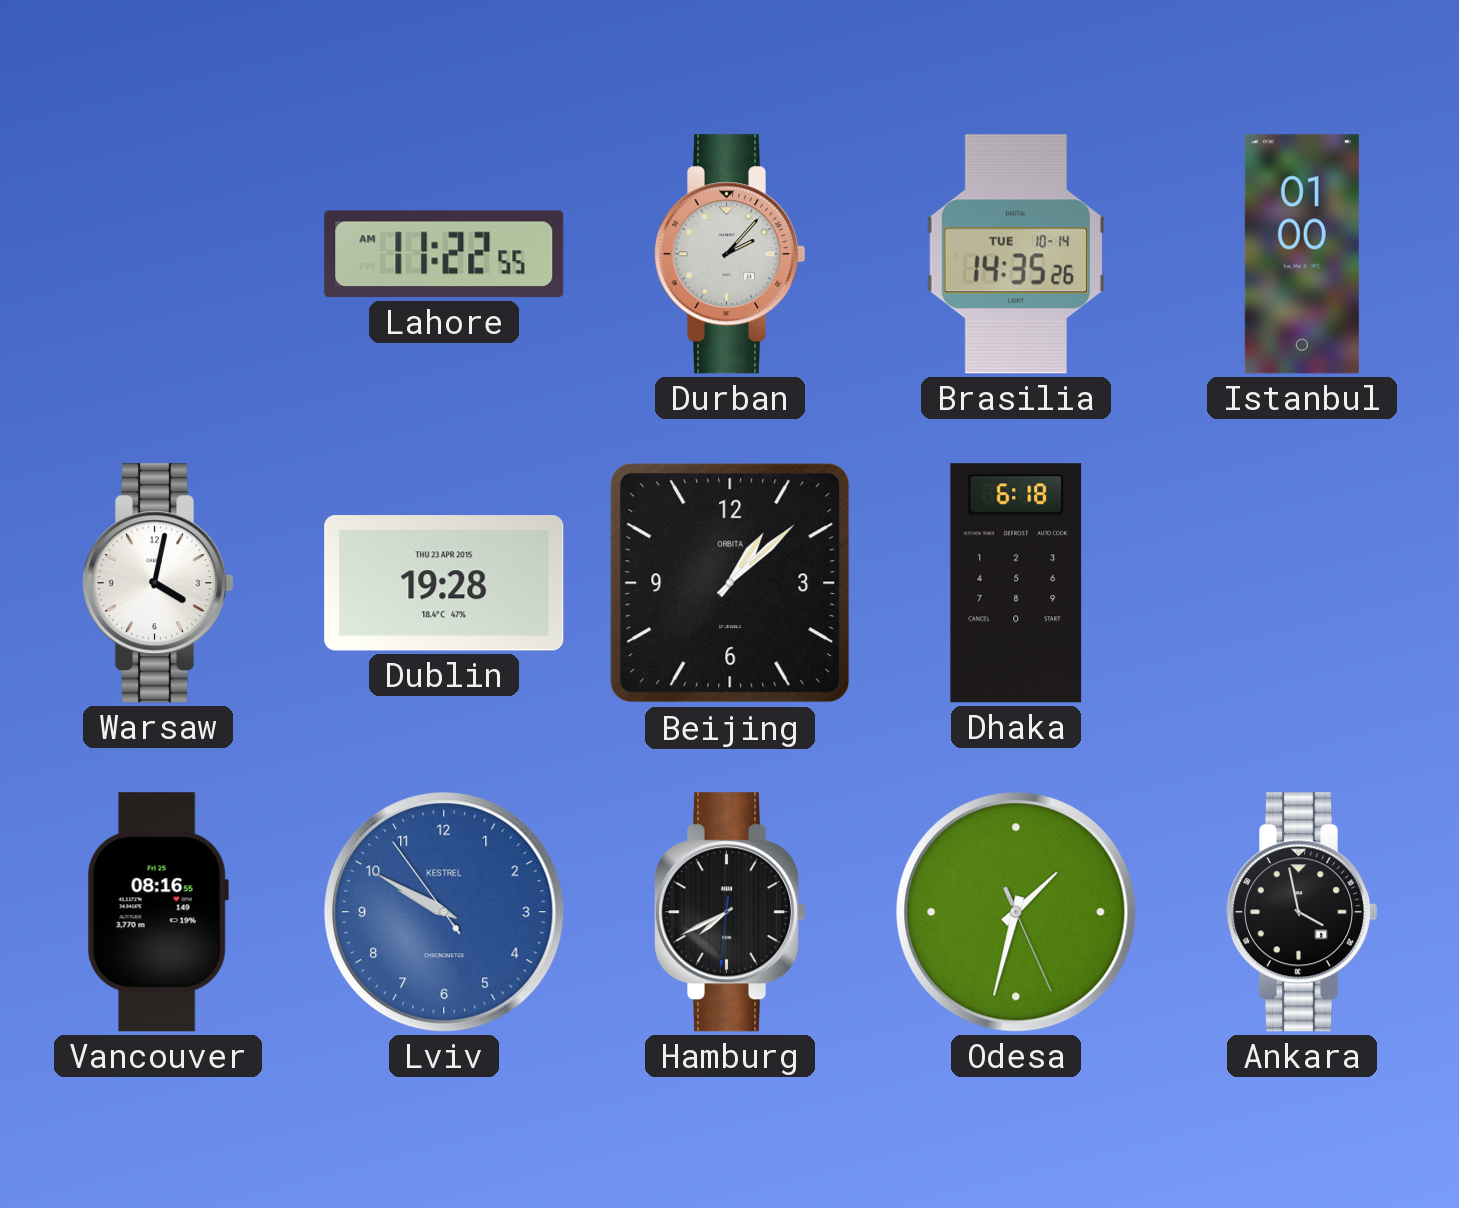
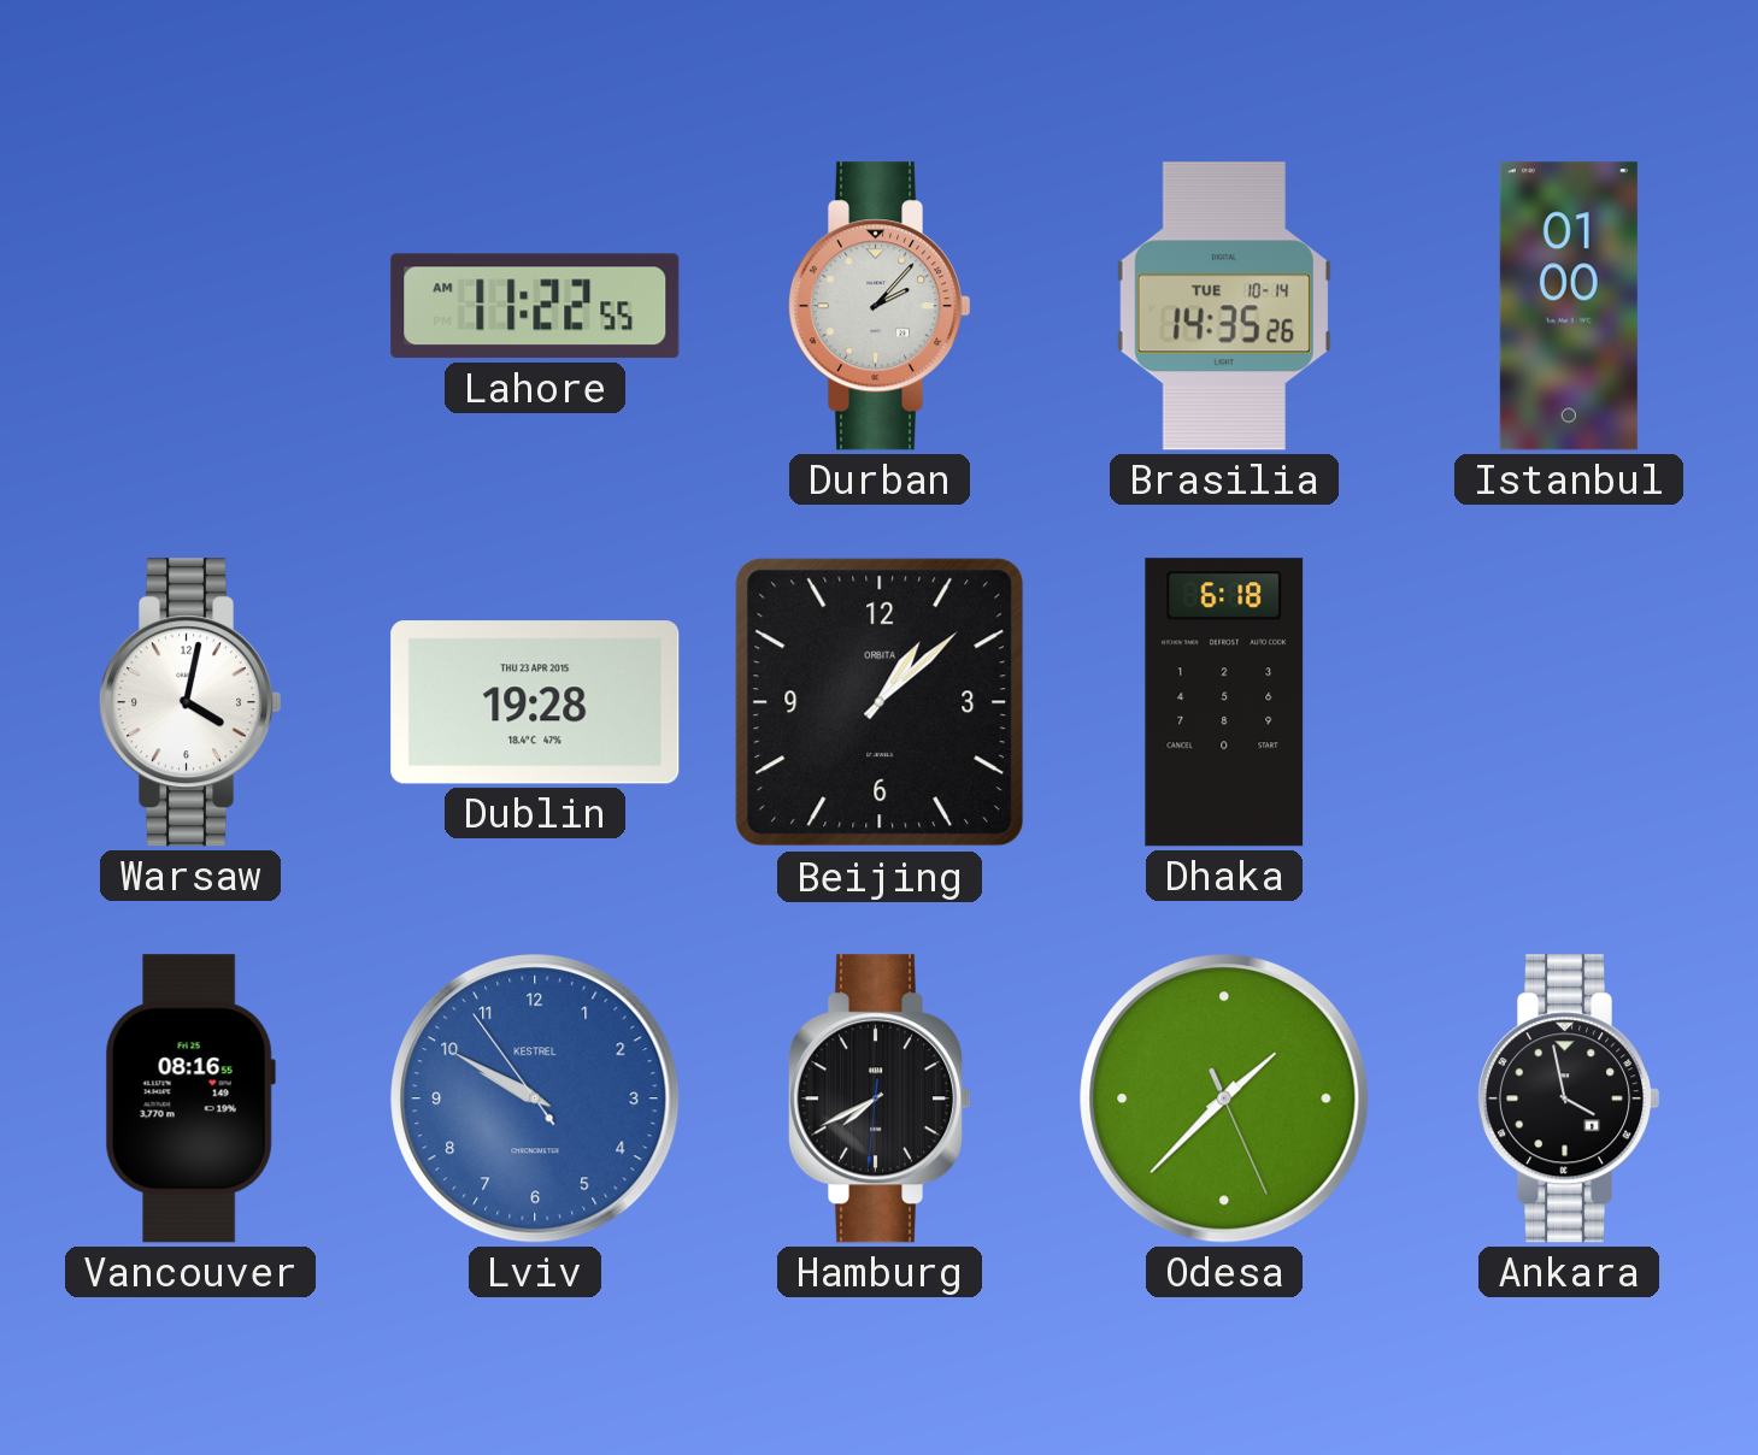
Odesa: 1:32 -> 1:37
